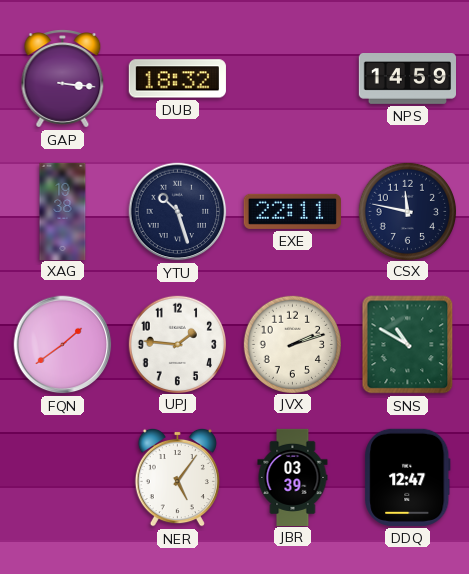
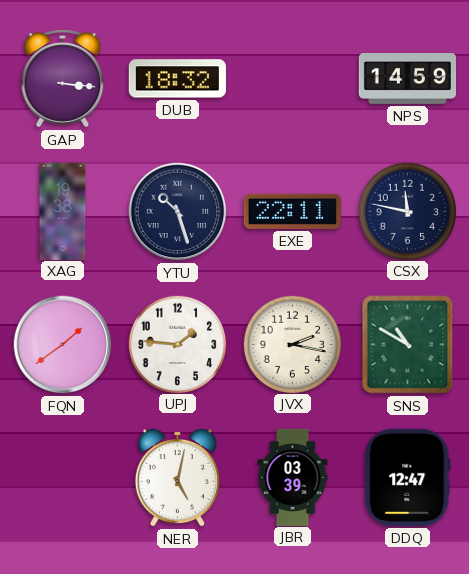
JVX: 2:12 -> 2:17
NER: 5:06 -> 5:02
